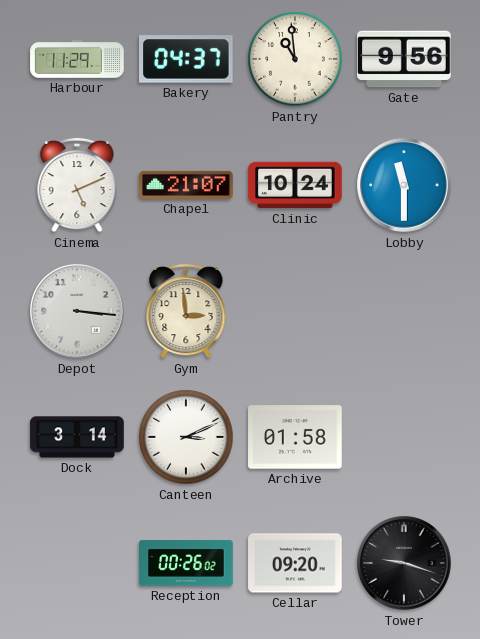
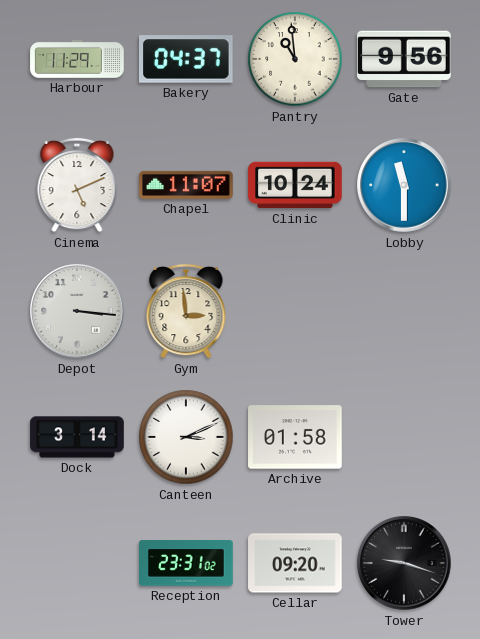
Chapel: 21:07 -> 11:07
Reception: 00:26 -> 23:31
